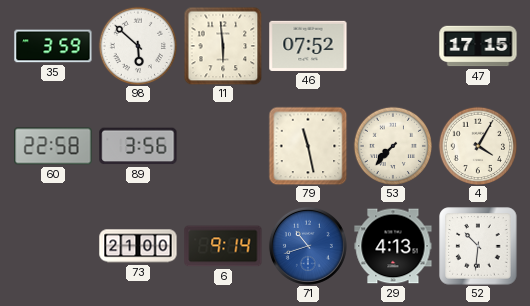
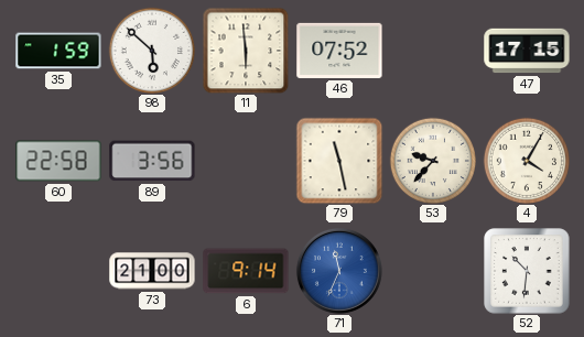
35: 3:59 -> 1:59
53: 7:37 -> 9:37
71: 10:42 -> 11:34
29: 4:13 -> none
